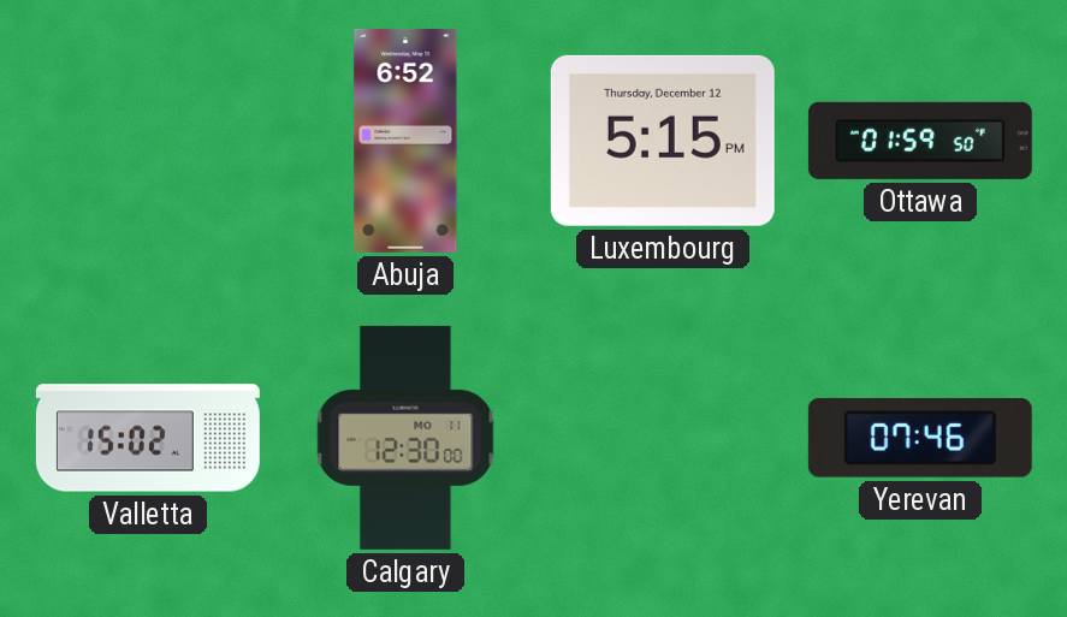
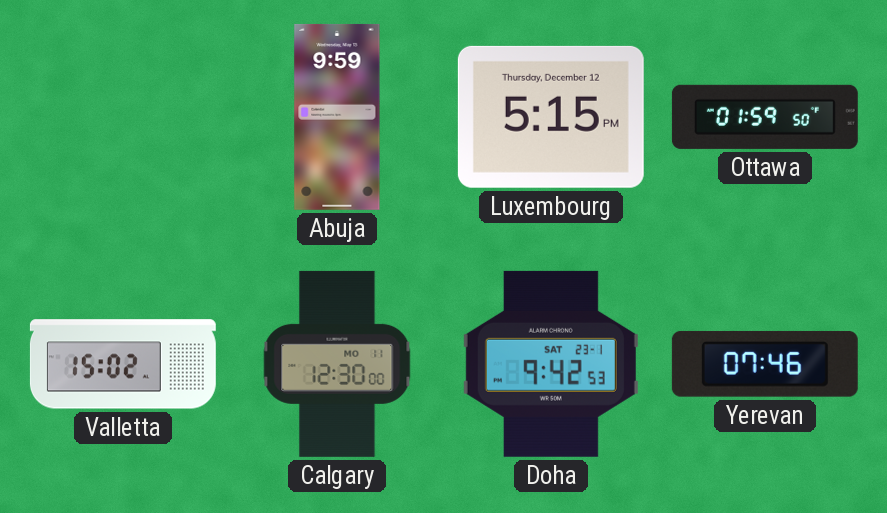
Abuja: 6:52 -> 9:59
Doha: none -> 9:42
